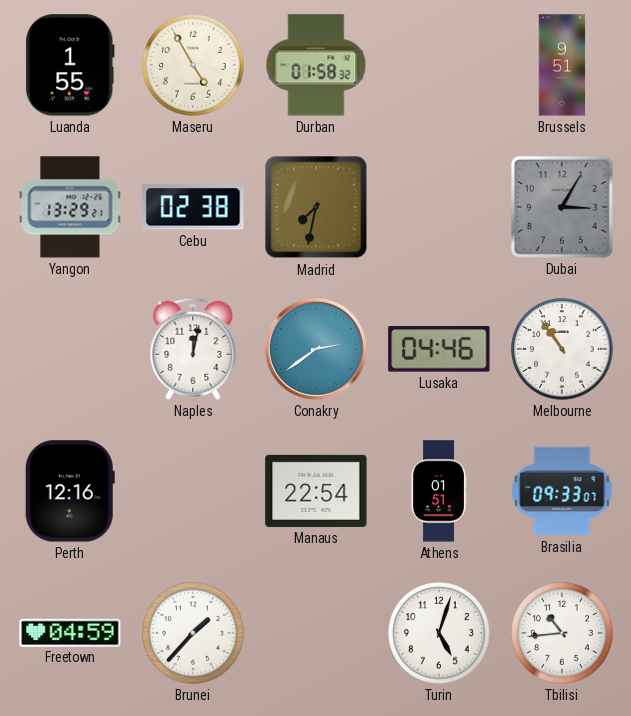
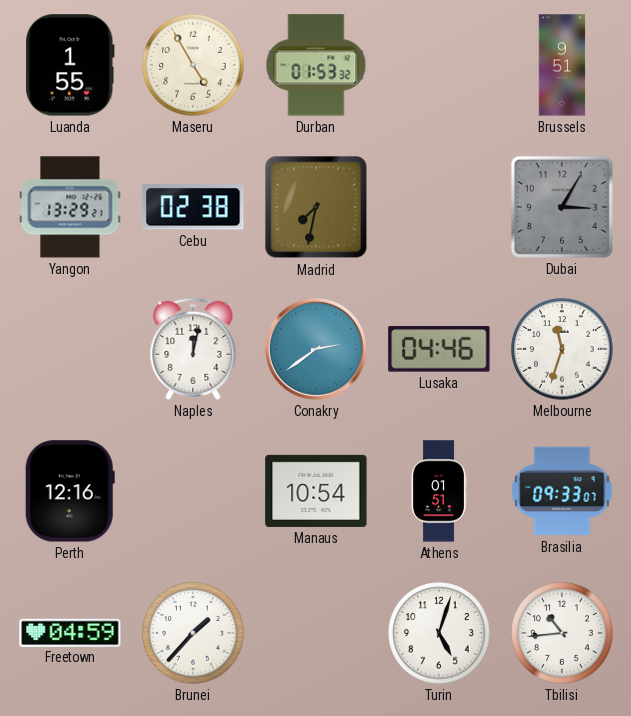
Durban: 01:58 -> 01:53
Melbourne: 10:54 -> 11:33
Manaus: 22:54 -> 10:54
